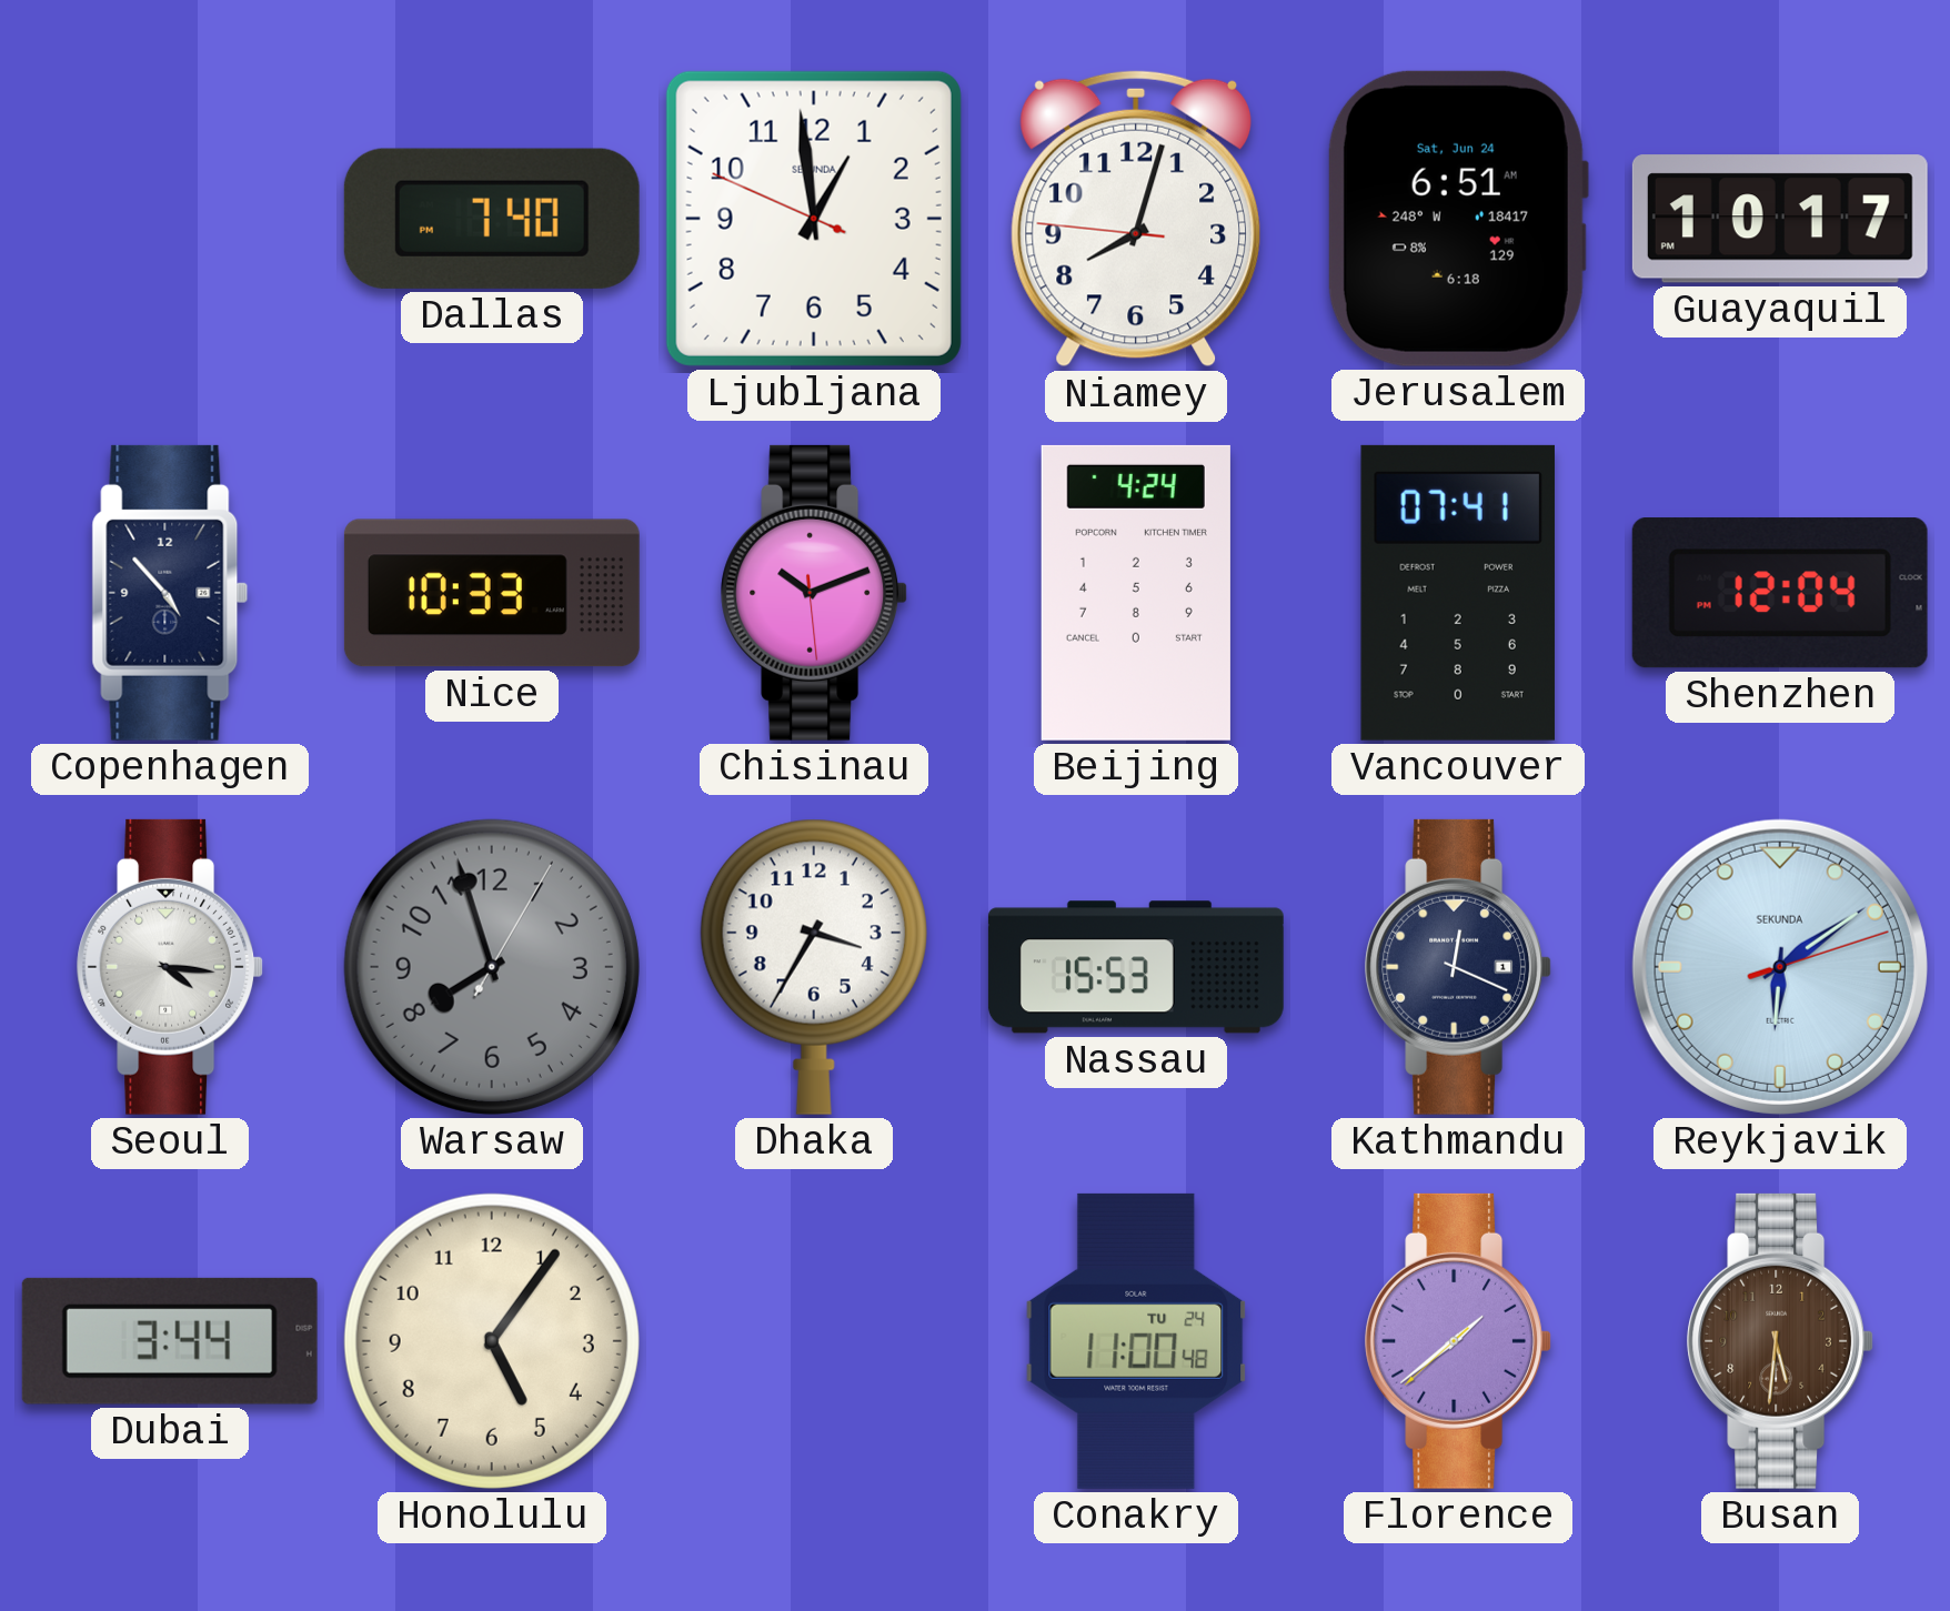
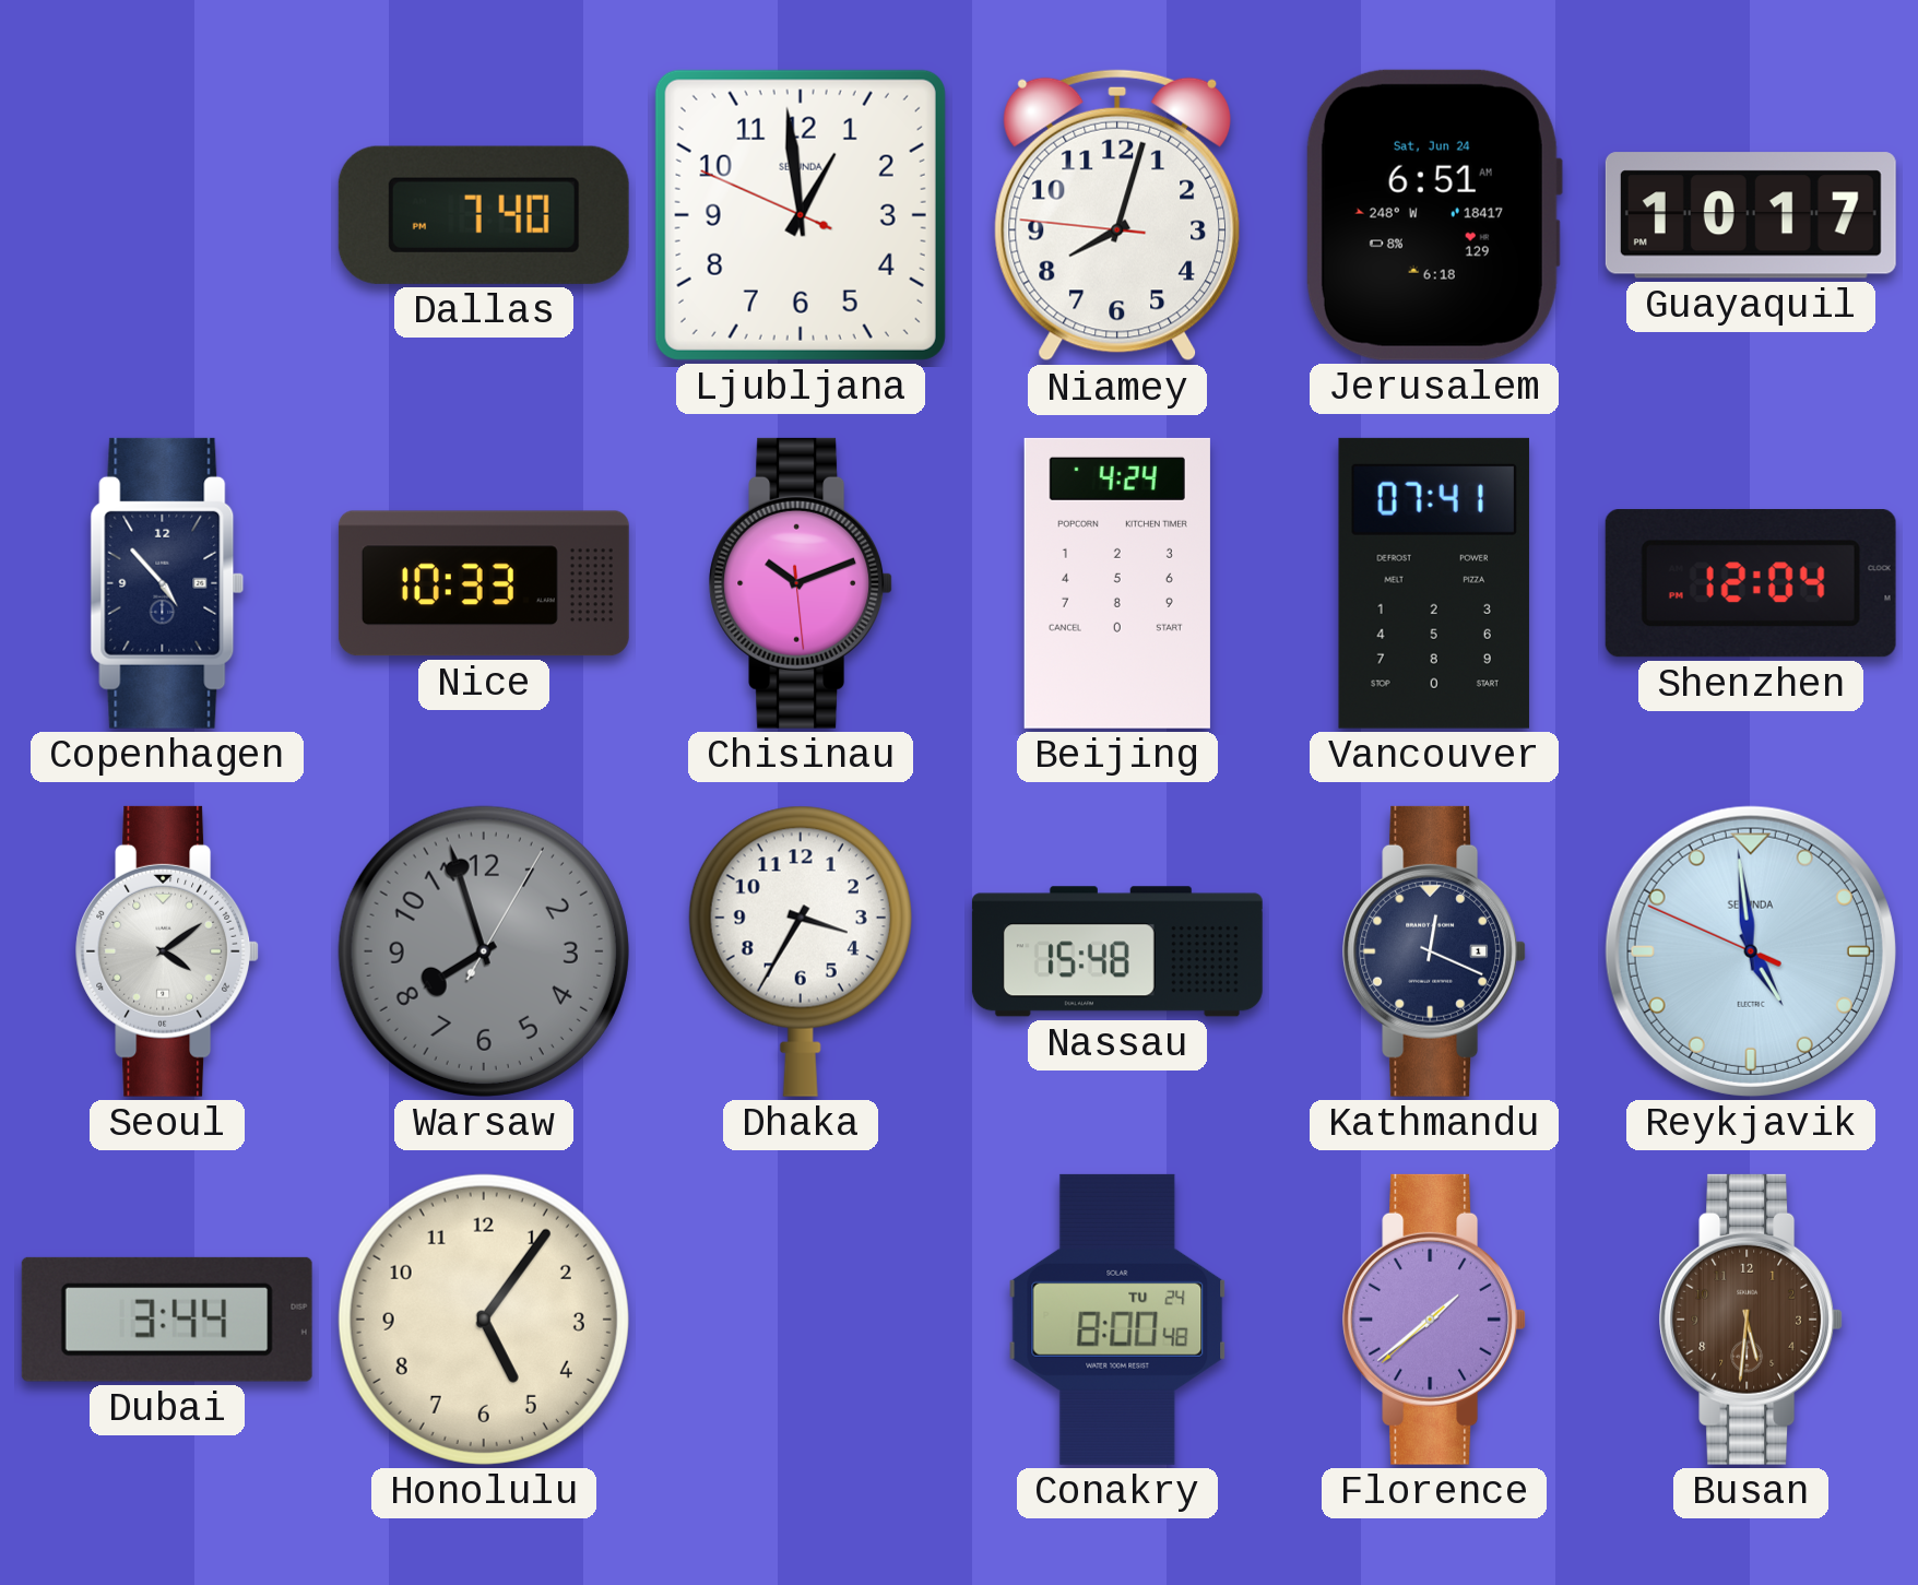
Seoul: 4:16 -> 4:09
Nassau: 15:53 -> 15:48
Reykjavik: 6:09 -> 4:58
Conakry: 11:00 -> 8:00
